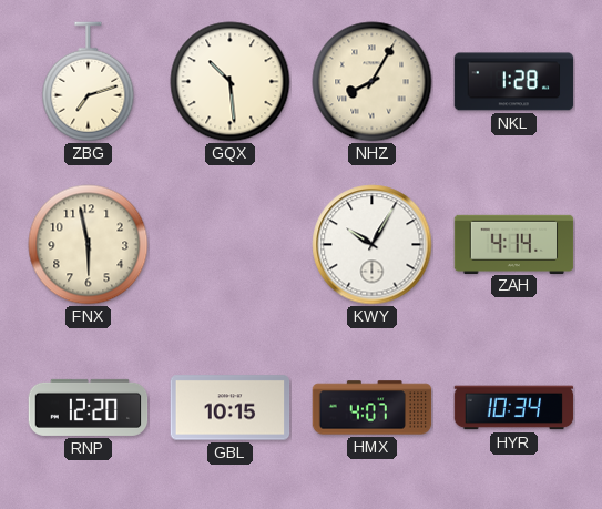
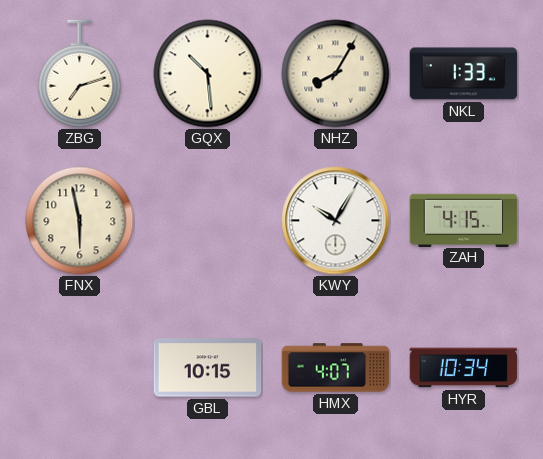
NKL: 1:28 -> 1:33
ZAH: 4:14 -> 4:15
RNP: 12:20 -> none
